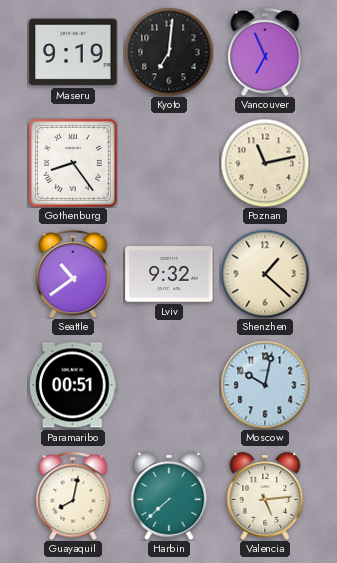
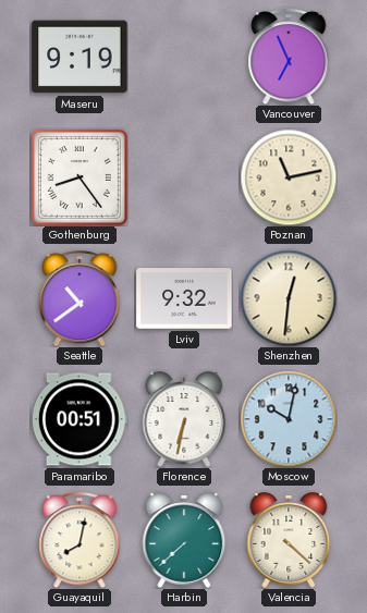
Kyoto: 7:01 -> none
Shenzhen: 1:22 -> 12:31
Florence: none -> 6:32
Valencia: 5:14 -> 4:22
